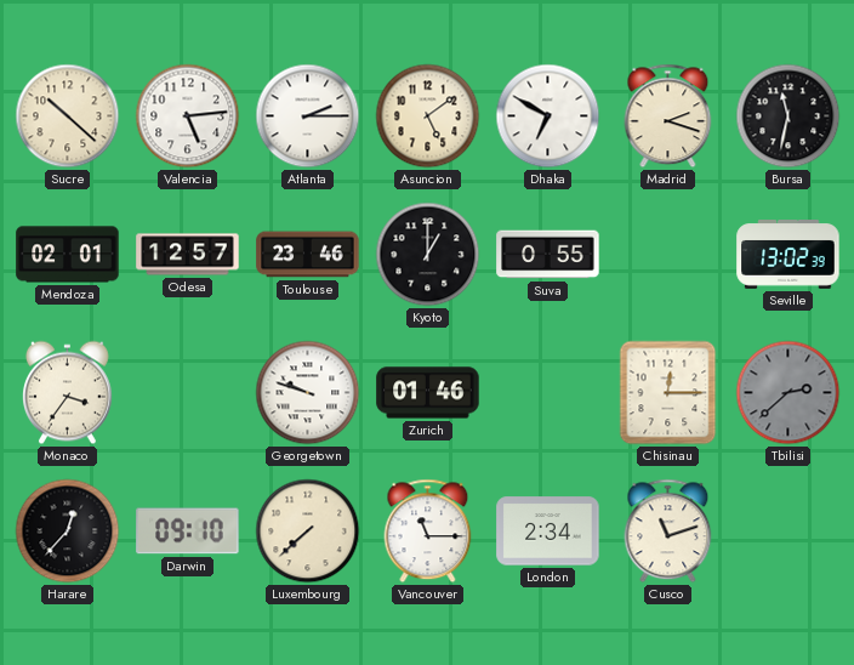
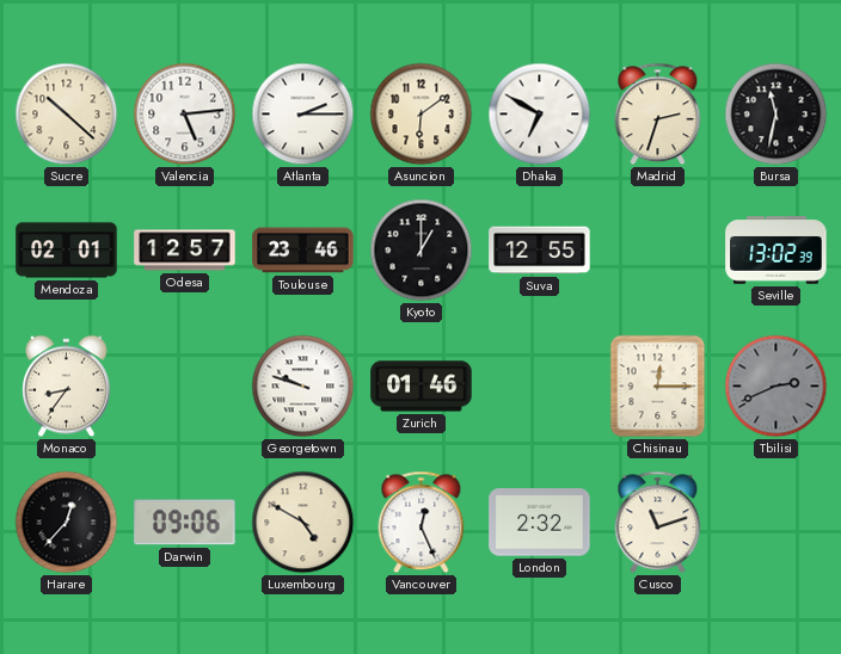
Asuncion: 5:09 -> 6:09
Madrid: 2:18 -> 2:33
Suva: 0:55 -> 12:55
Monaco: 3:36 -> 8:36
Tbilisi: 2:38 -> 2:41
Darwin: 09:10 -> 09:06
Luxembourg: 7:38 -> 4:50
Vancouver: 11:15 -> 12:26
London: 2:34 -> 2:32
